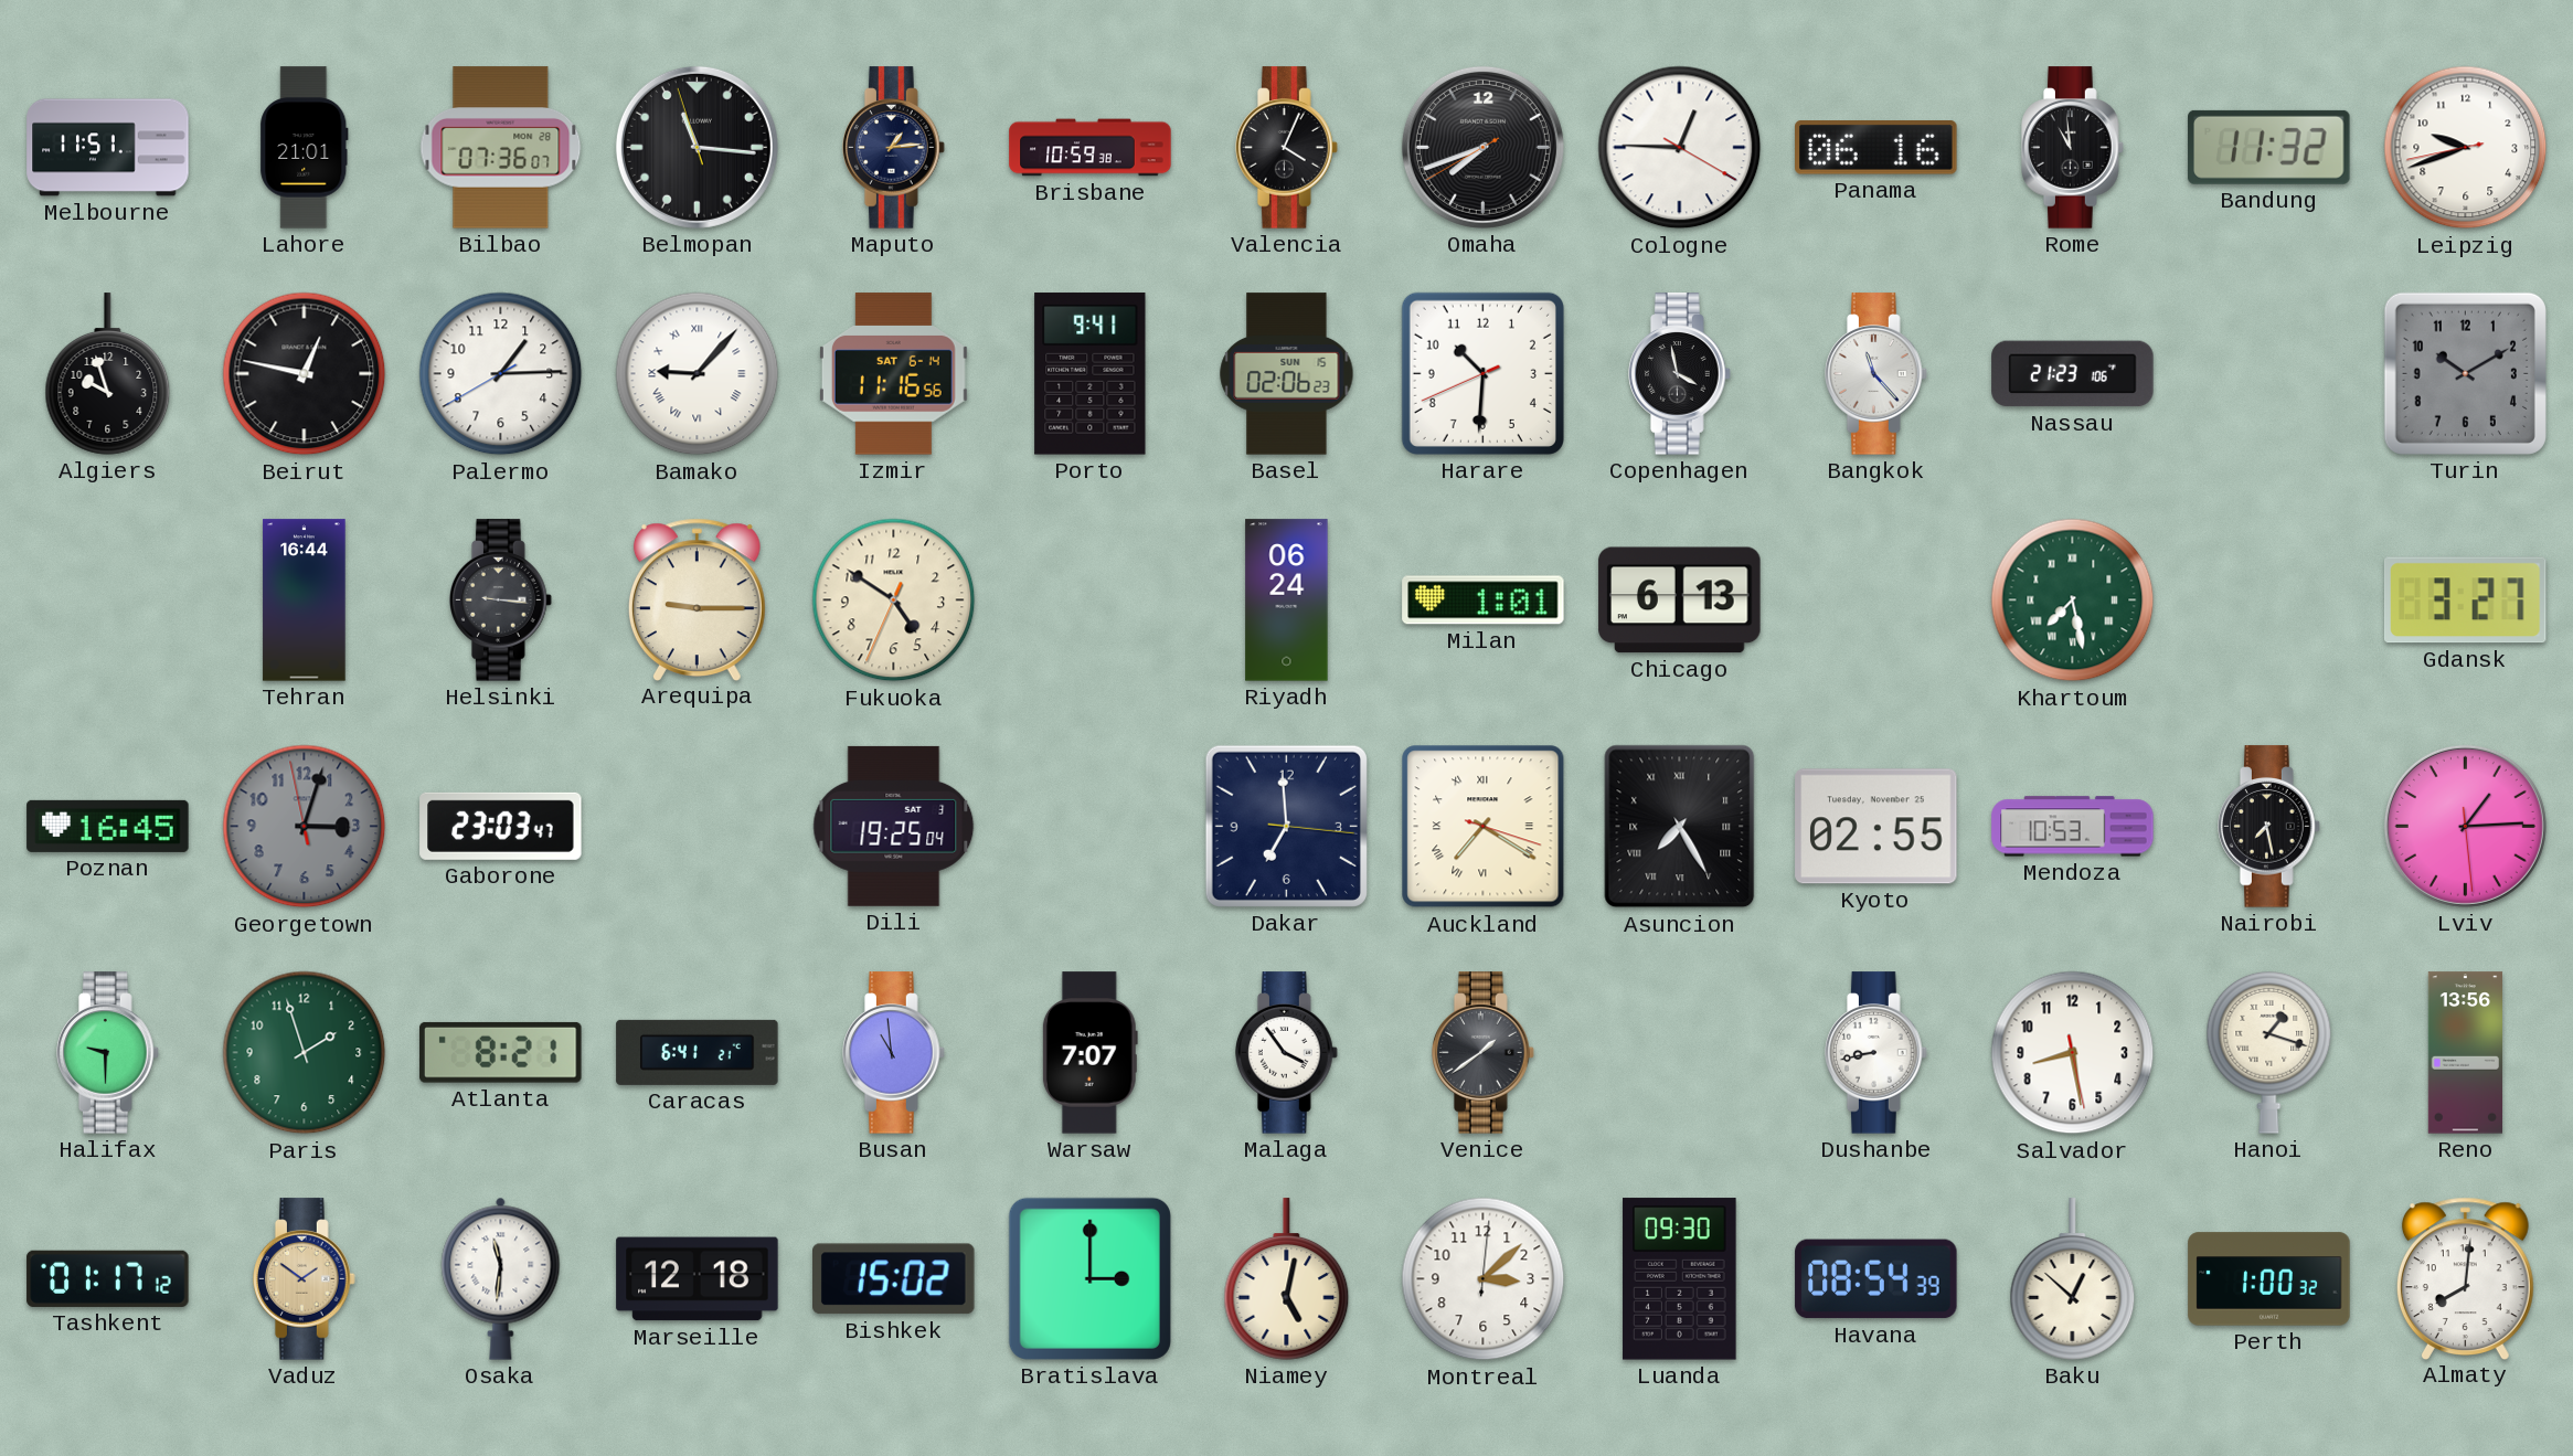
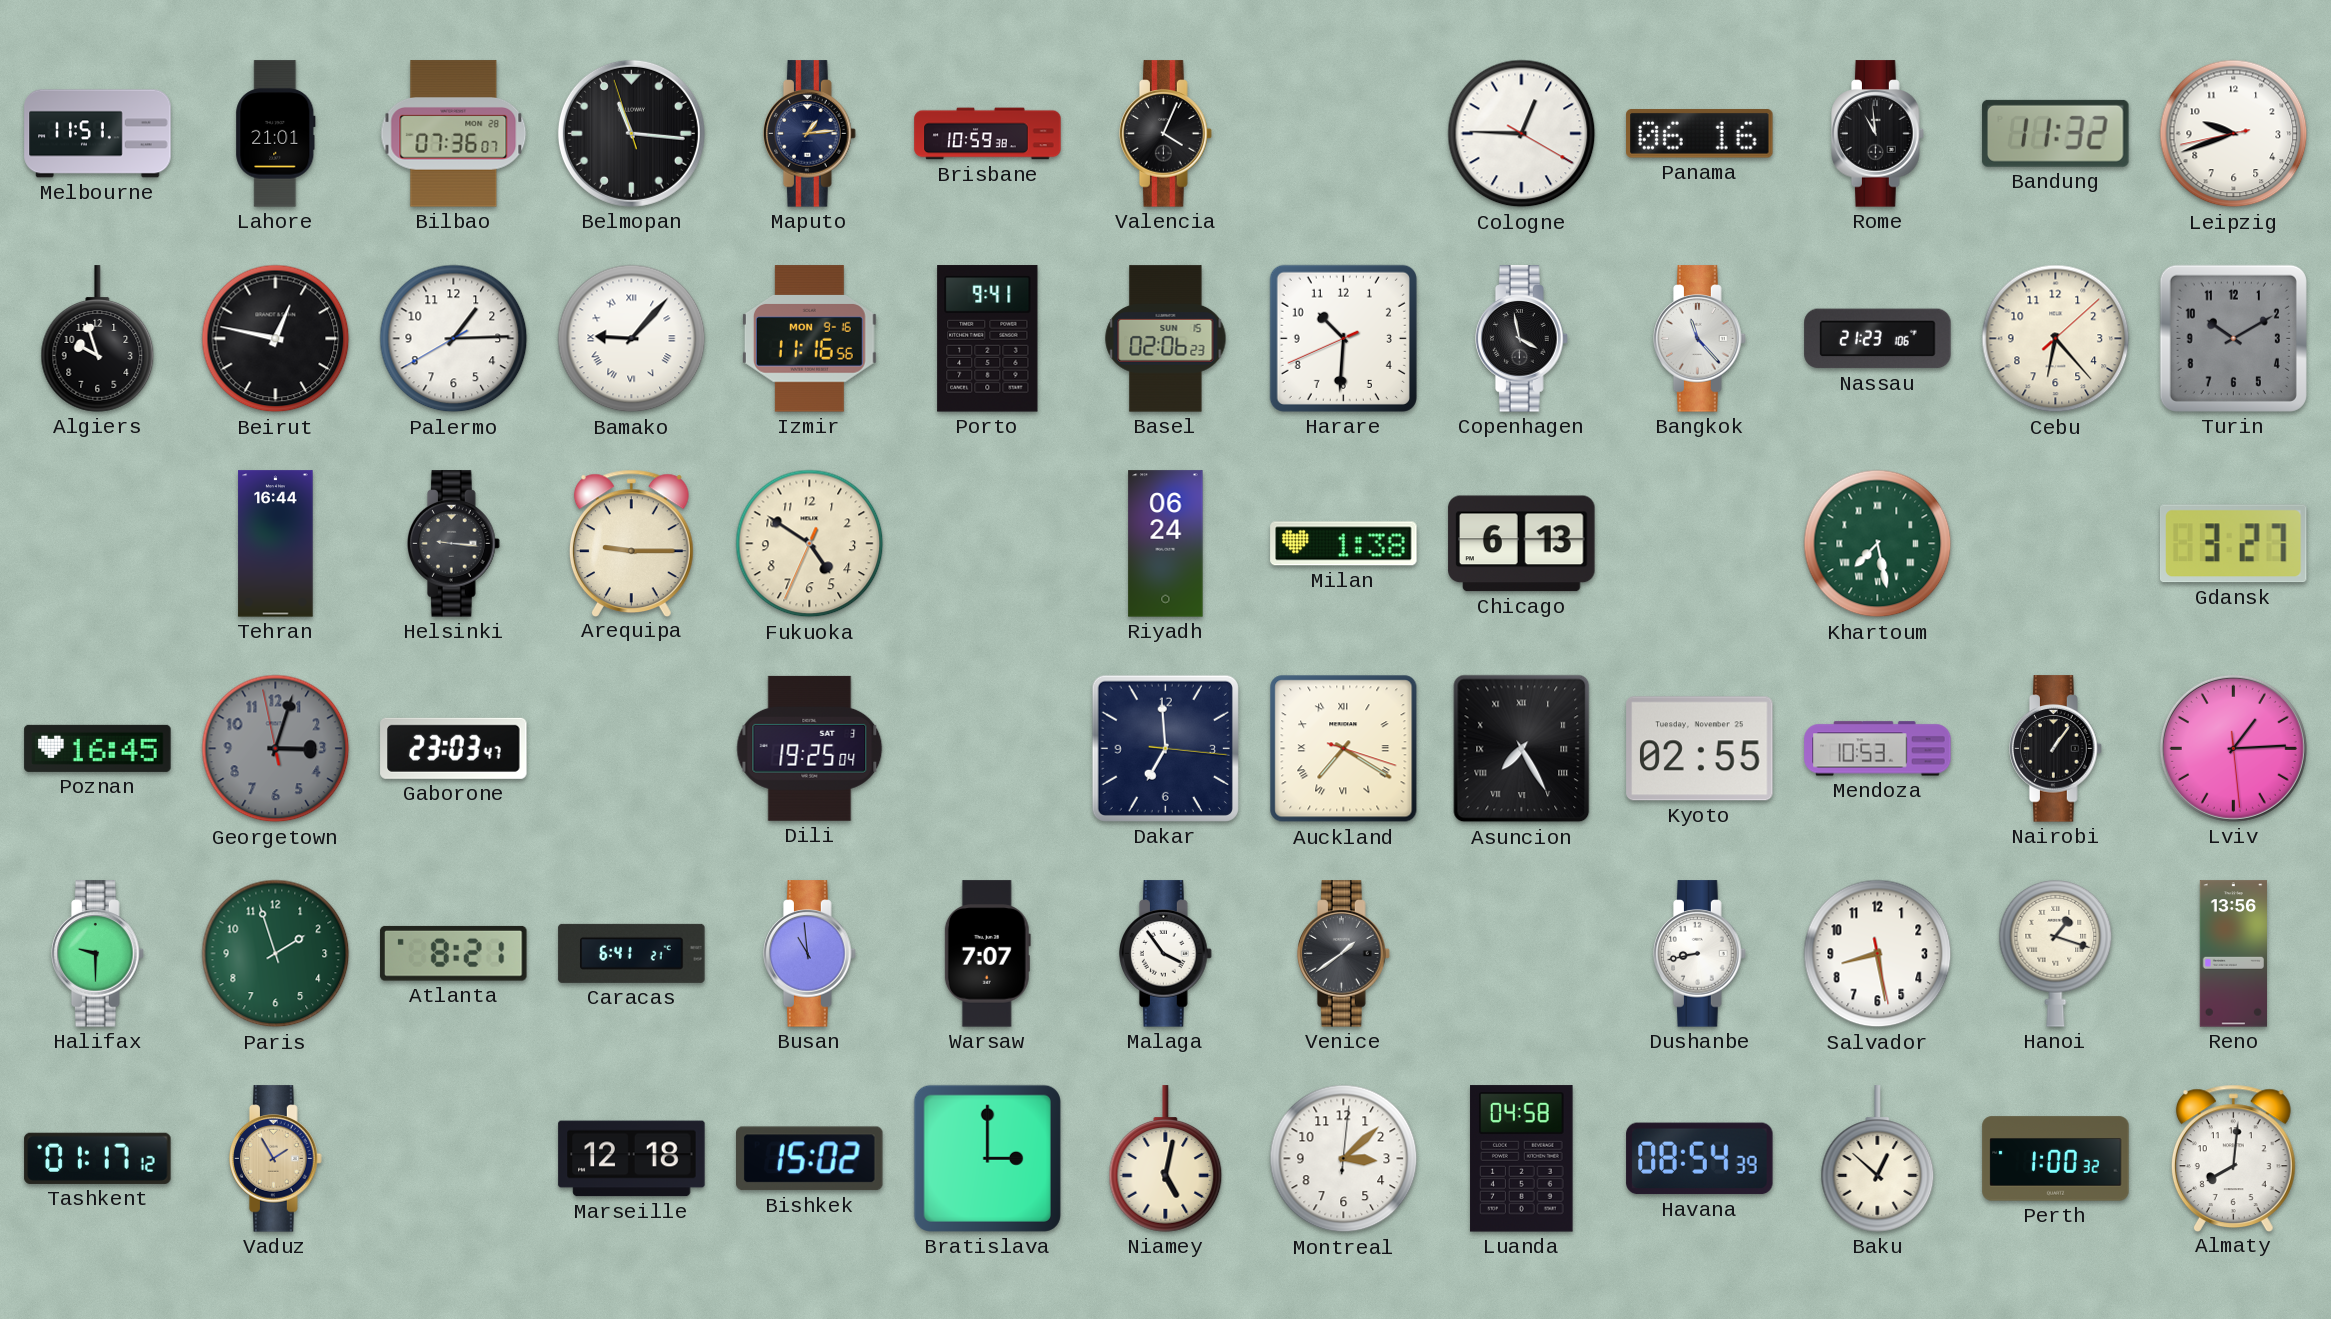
Omaha: 7:41 -> none
Izmir date: SAT 6-14 -> MON 9-16
Cebu: none -> 6:23
Milan: 1:01 -> 1:38
Nairobi: 7:28 -> 1:06
Vaduz: 1:51 -> 1:55
Osaka: 11:31 -> none
Luanda: 09:30 -> 04:58
